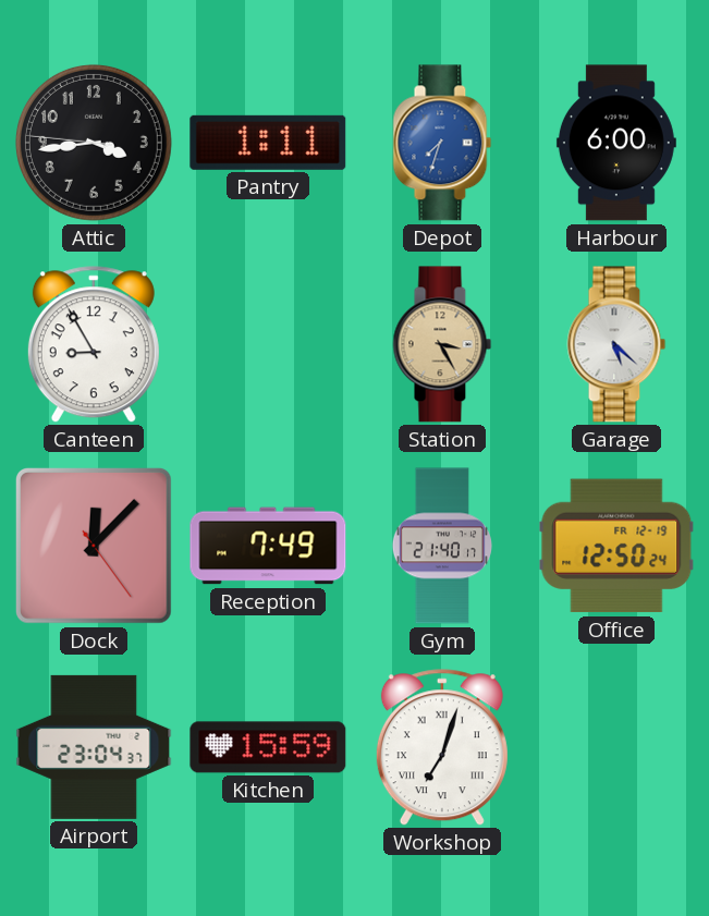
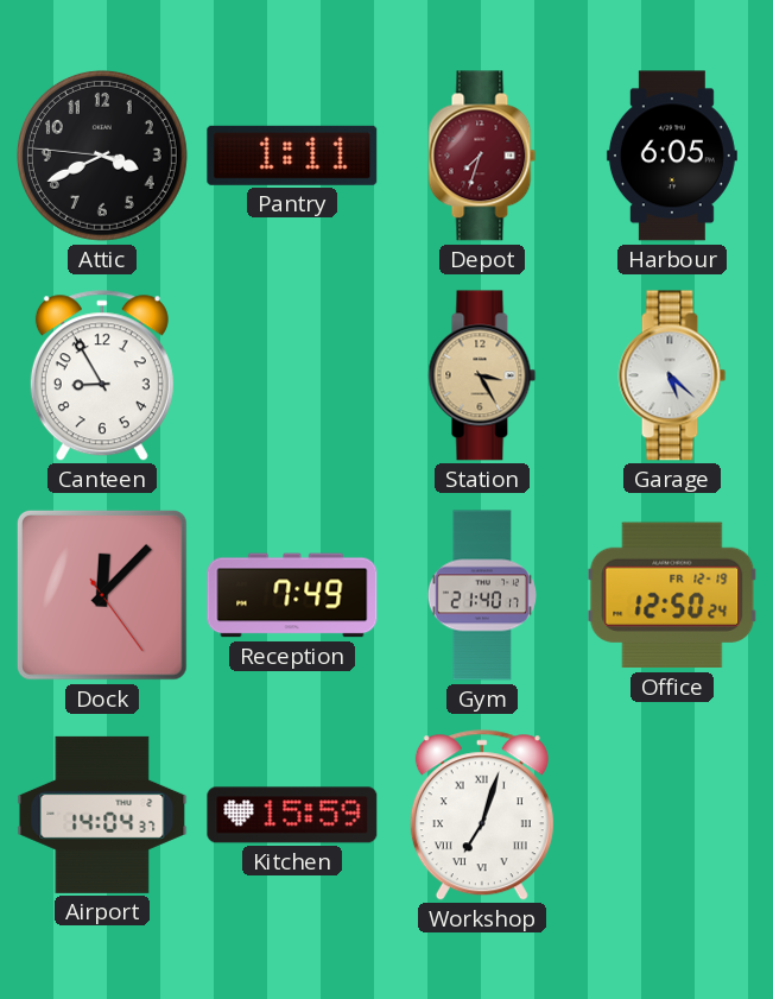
Attic: 3:43 -> 3:40
Depot dial: blue -> burgundy
Harbour: 6:00 -> 6:05
Airport: 23:04 -> 14:04
